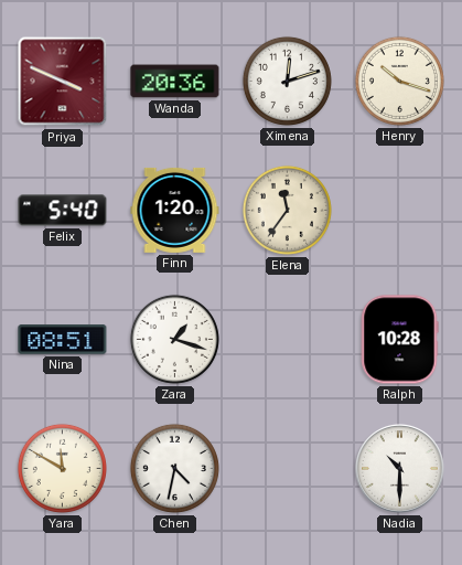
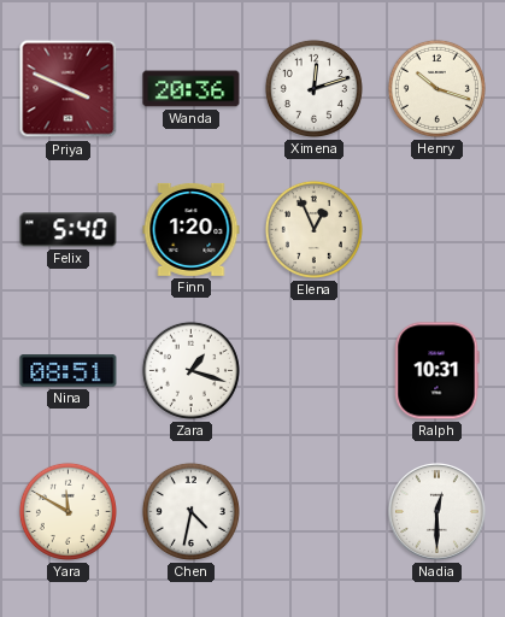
Elena: 11:36 -> 12:56
Ralph: 10:28 -> 10:31
Nadia: 10:30 -> 12:30
